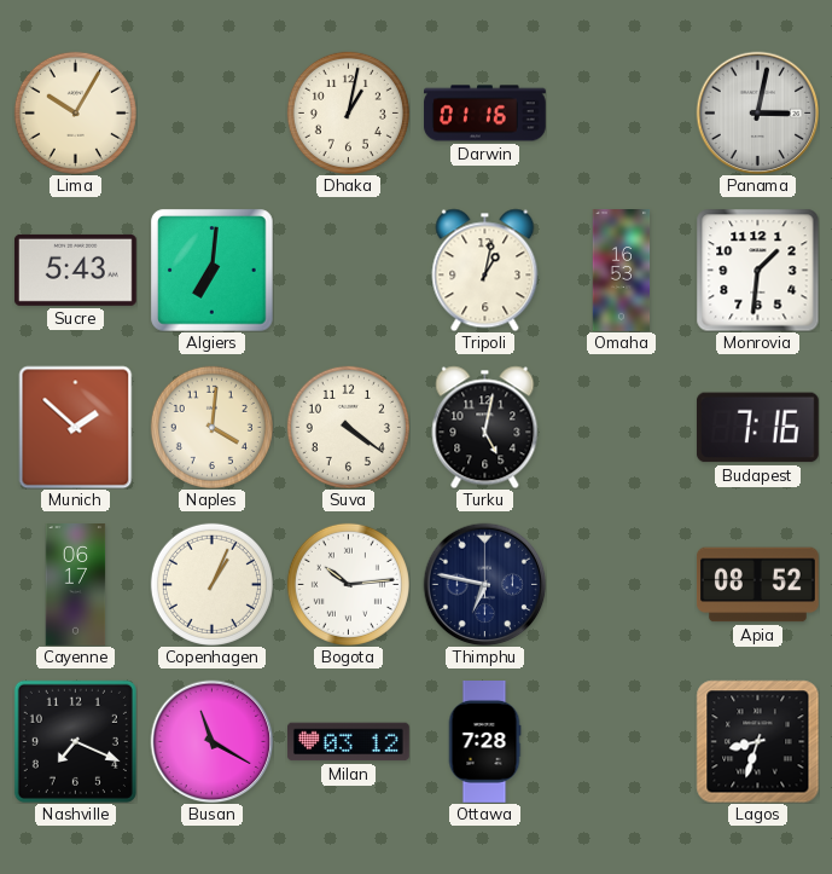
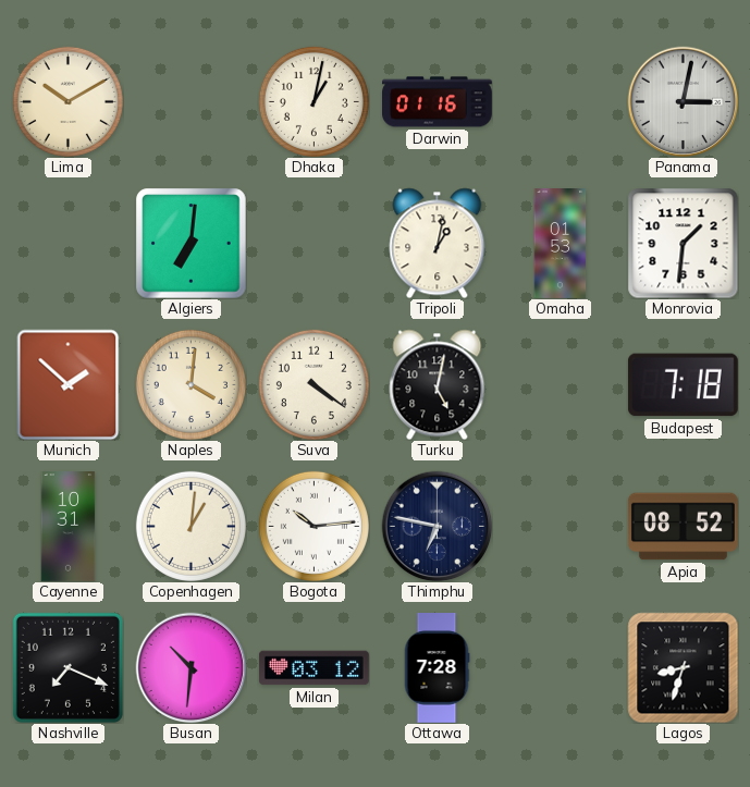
Lima: 10:05 -> 10:10
Sucre: 5:43 -> none
Omaha: 16:53 -> 01:53
Budapest: 7:16 -> 7:18
Cayenne: 06:17 -> 10:31
Copenhagen: 1:04 -> 1:01
Busan: 11:20 -> 10:31
